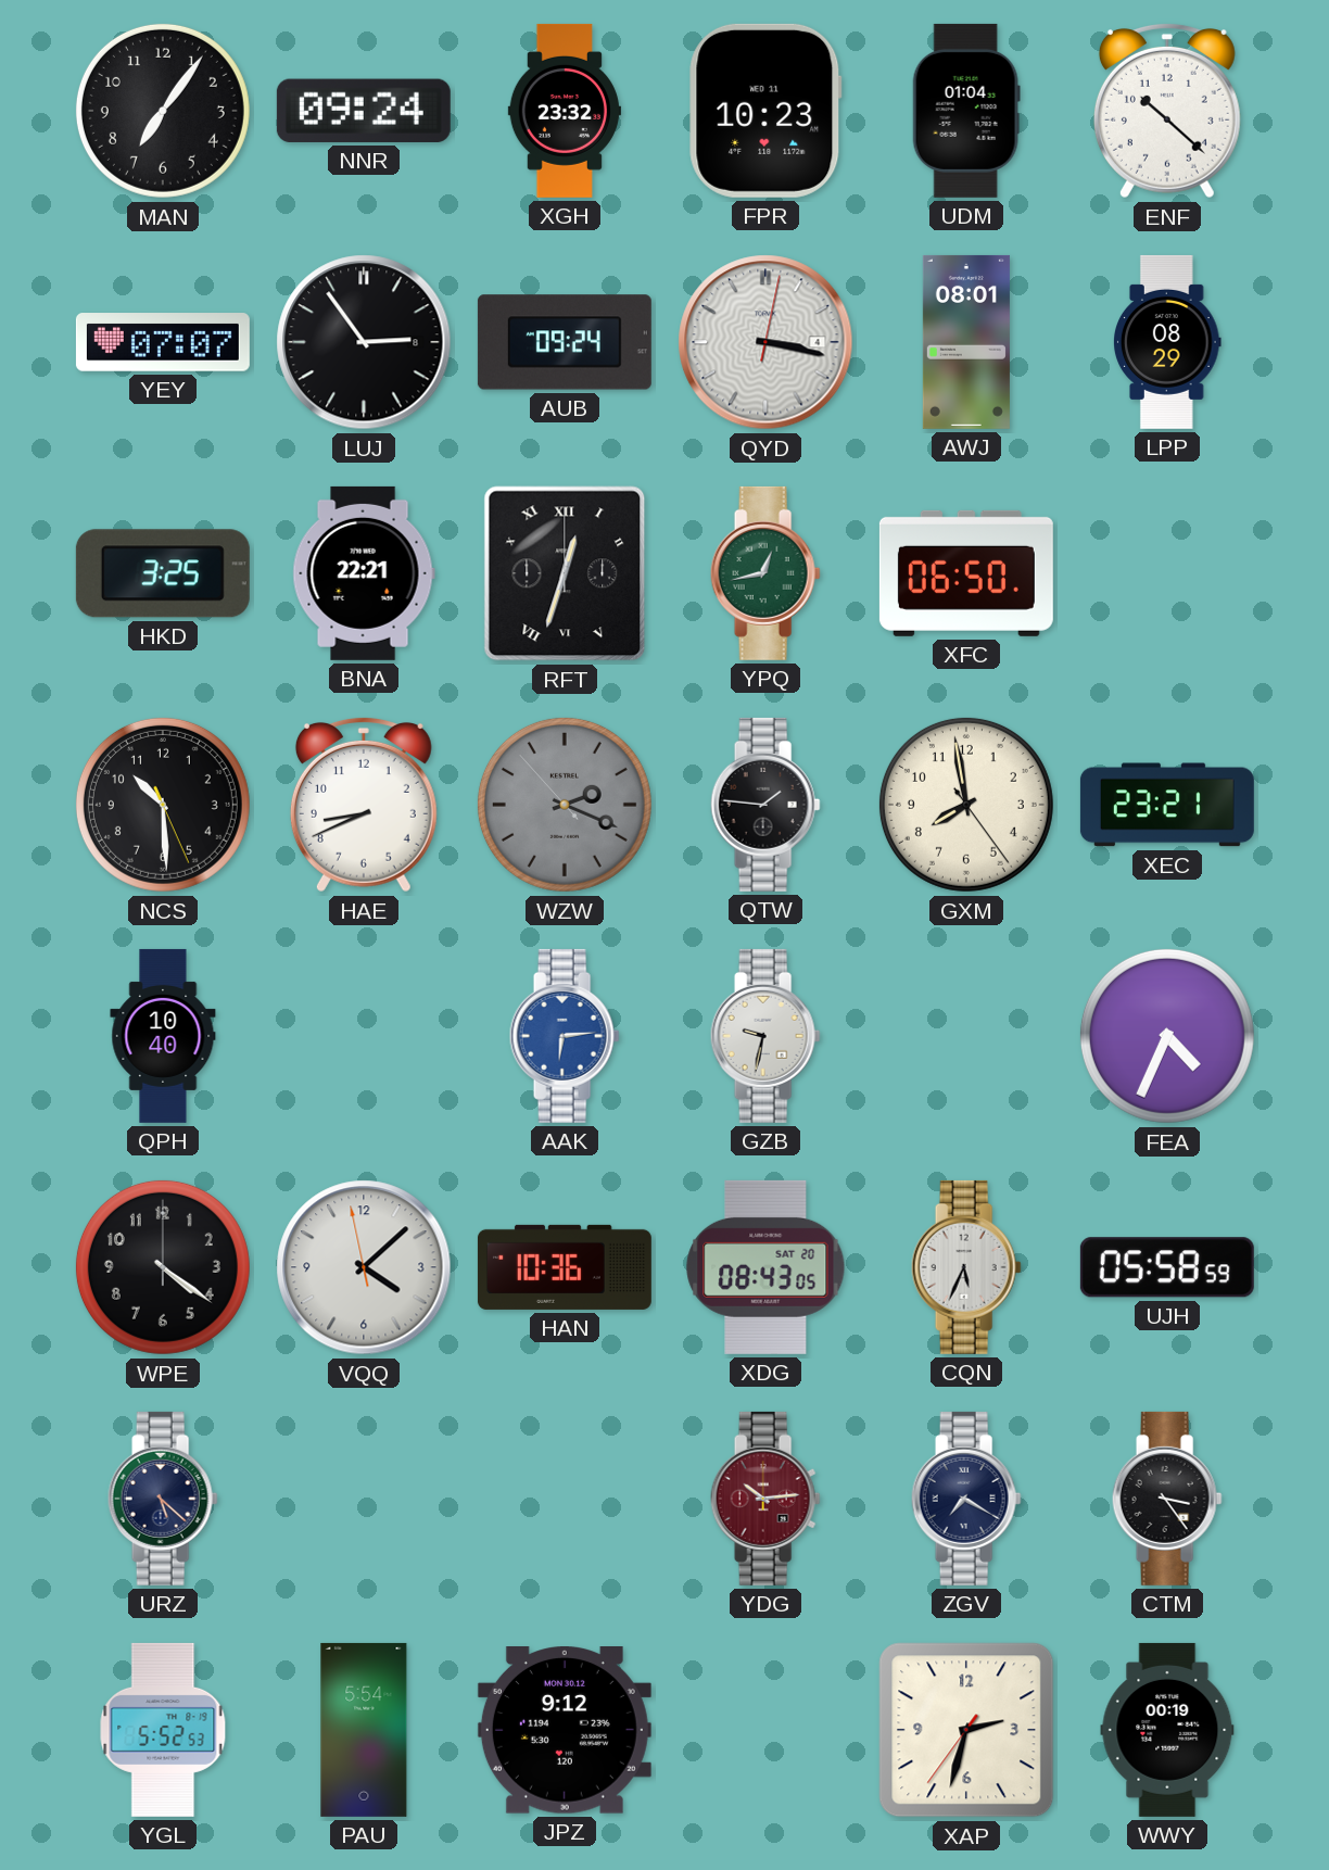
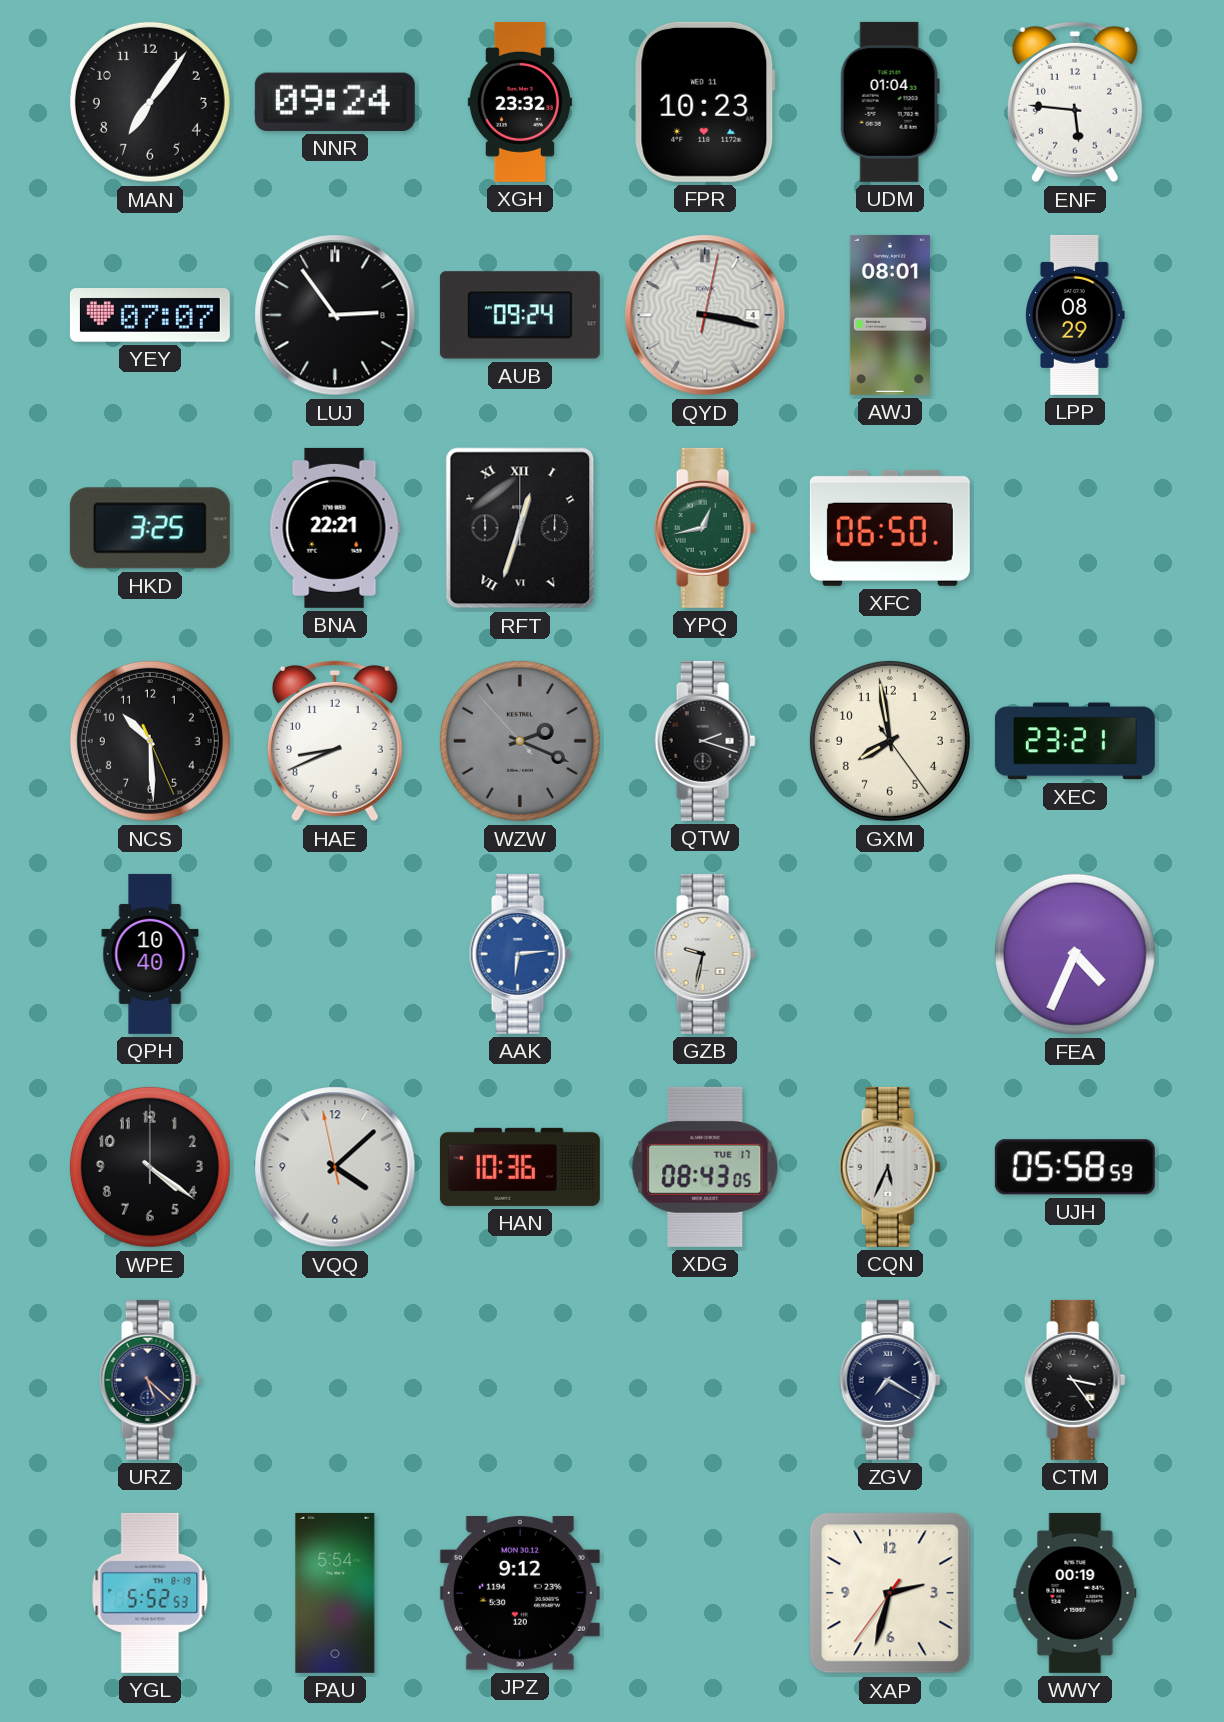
ENF: 10:22 -> 5:46
QTW: 1:46 -> 2:18
XDG date: SAT 20 -> TUE 17
YDG: 10:14 -> none
